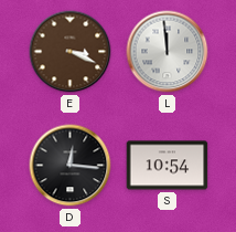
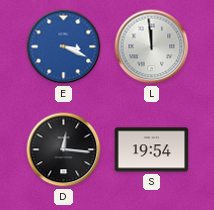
E dial: brown -> blue
S: 10:54 -> 19:54
